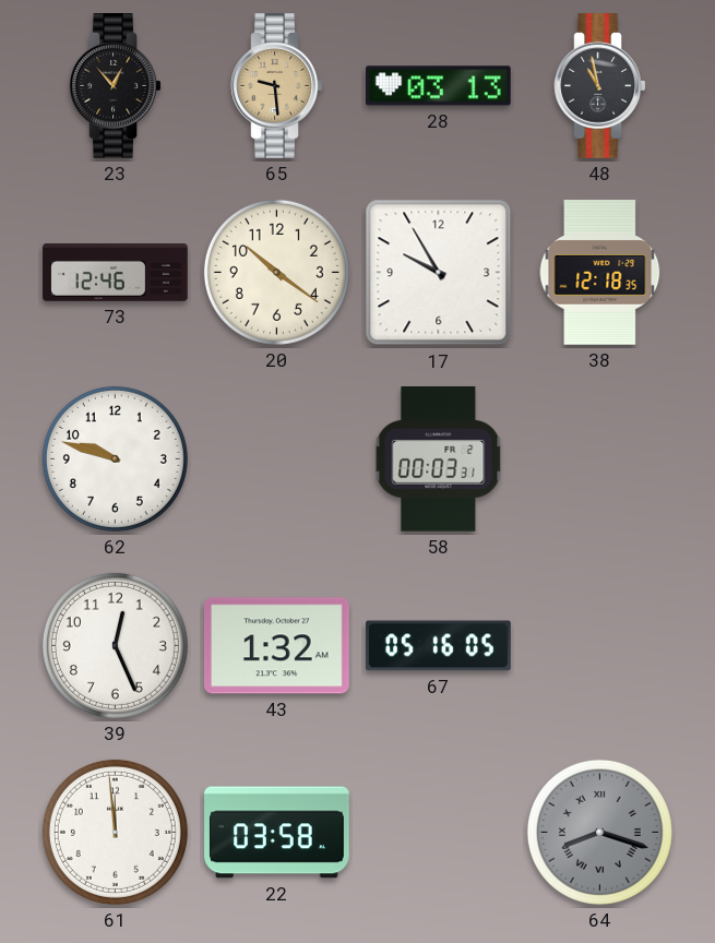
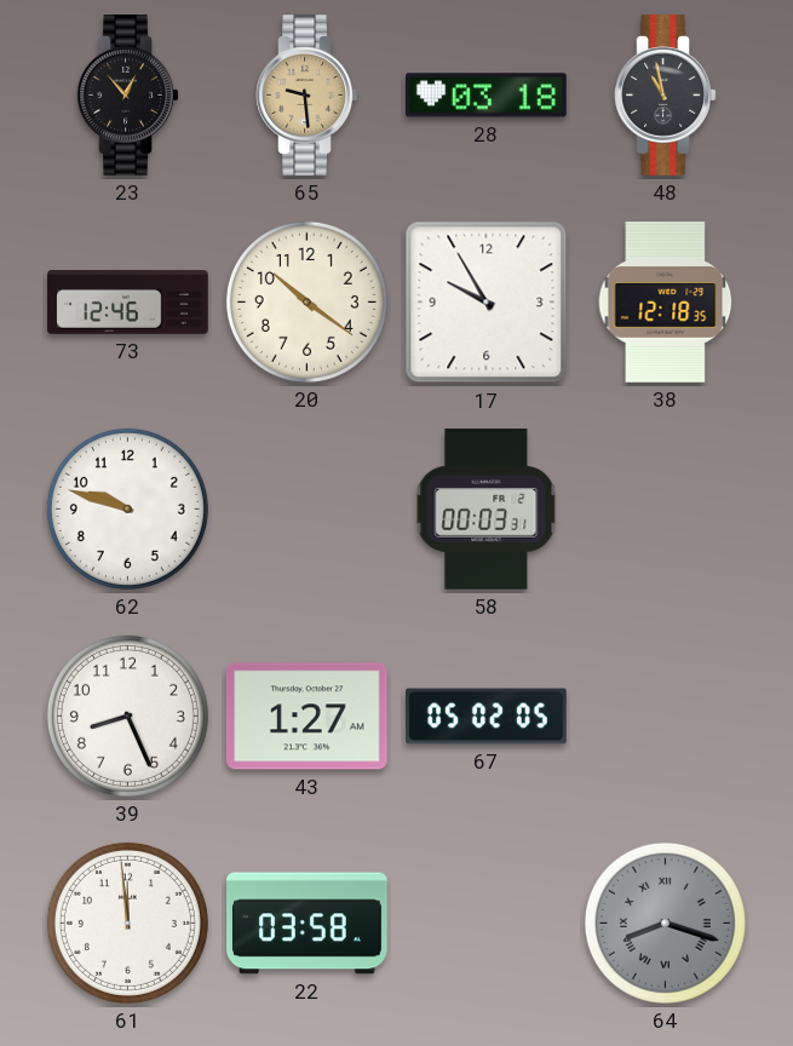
28: 03:13 -> 03:18
39: 12:26 -> 8:26
43: 1:32 -> 1:27
67: 05:16 -> 05:02
